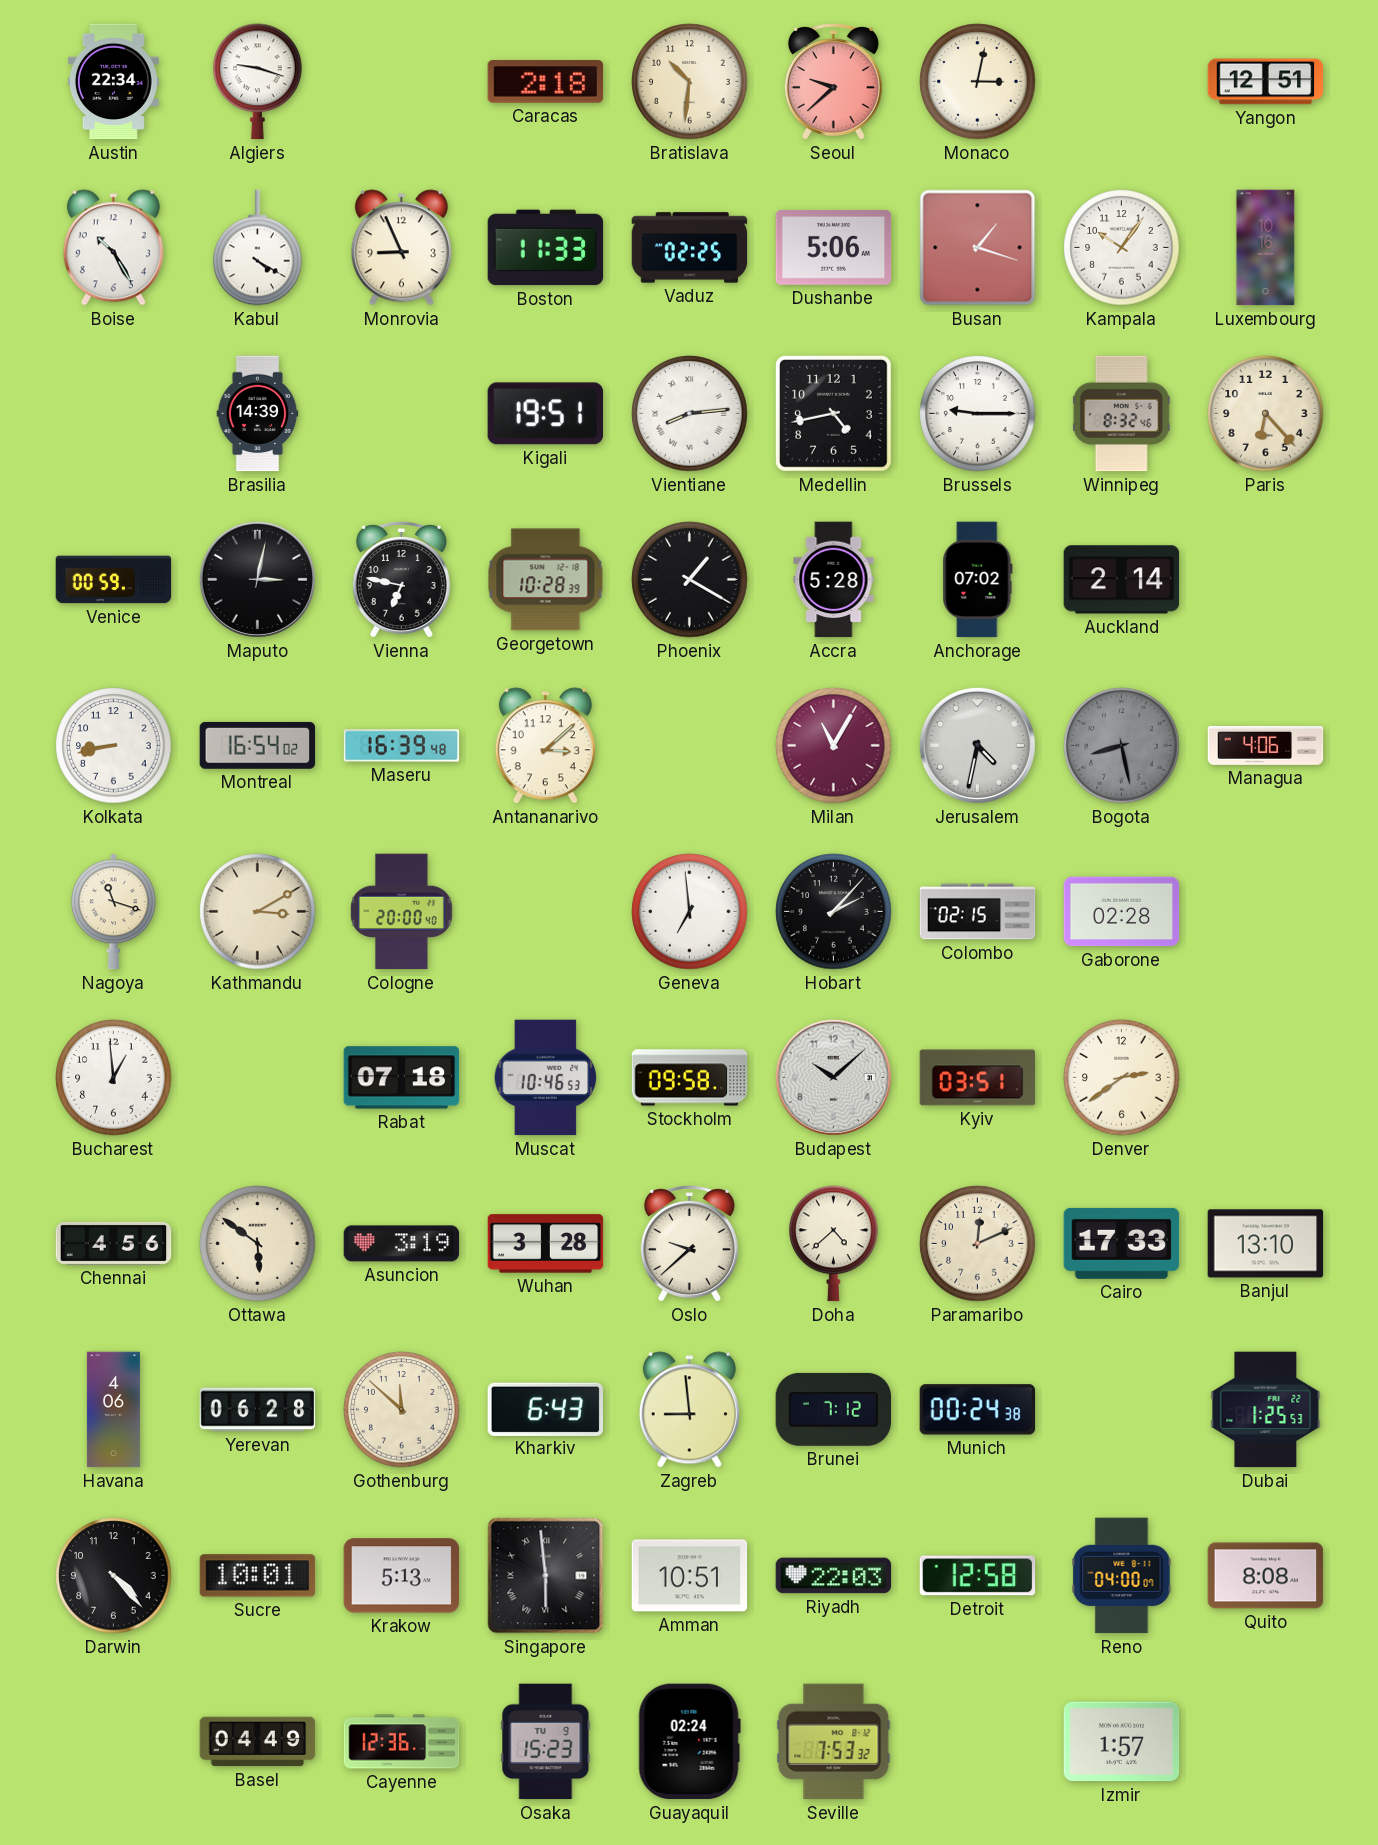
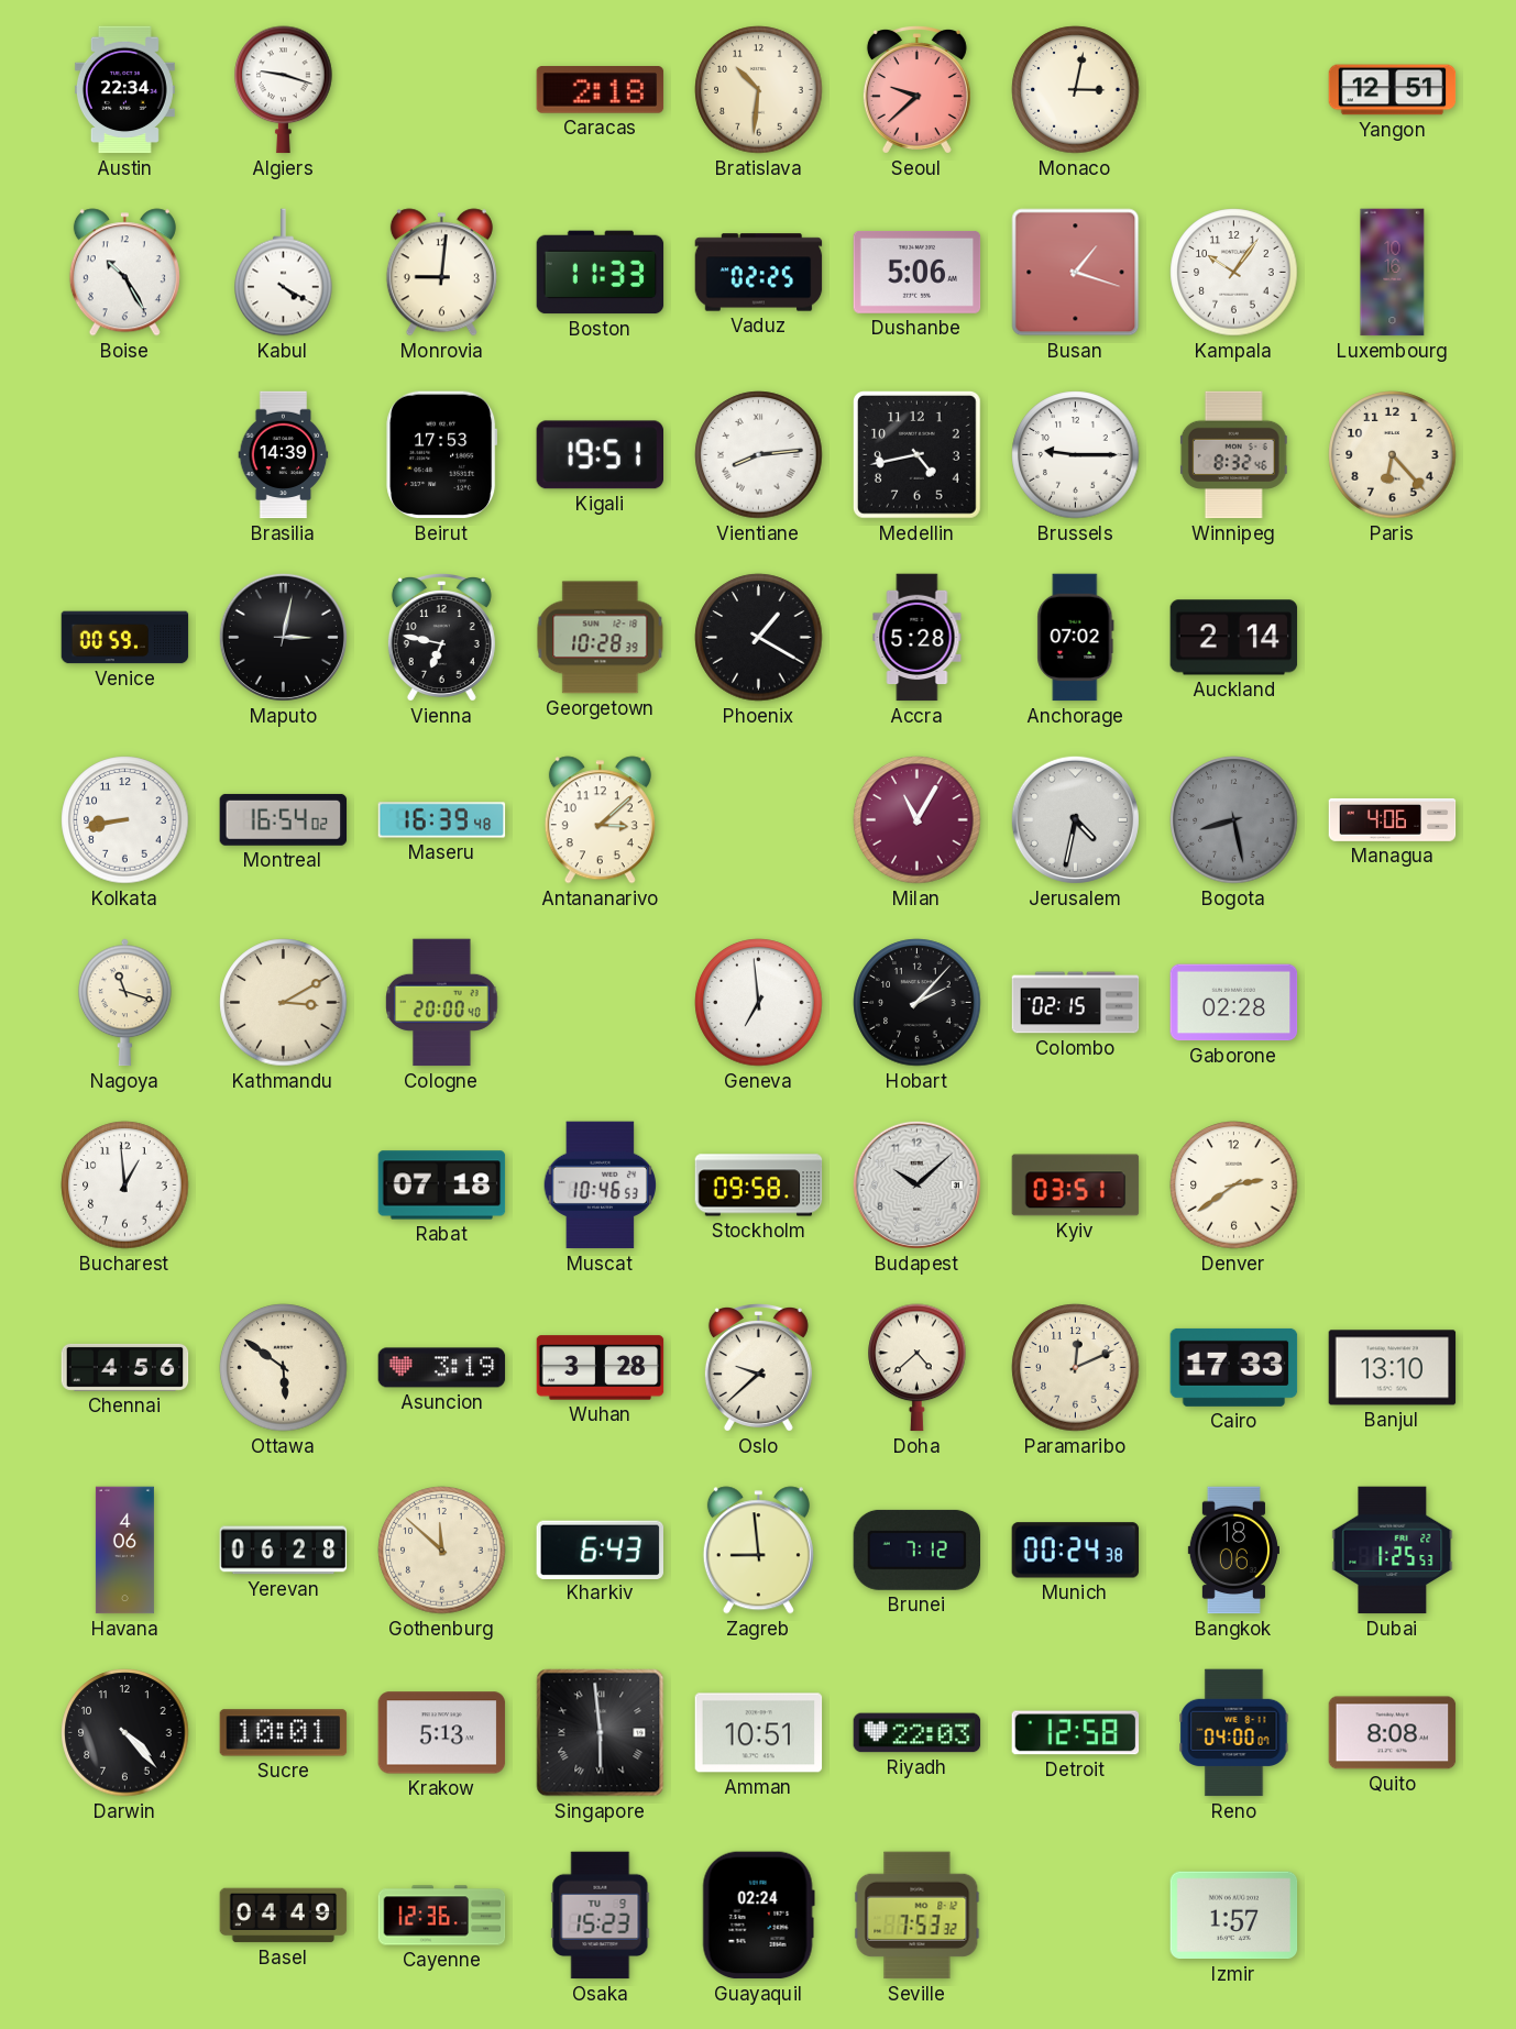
Monrovia: 8:56 -> 9:01
Beirut: none -> 17:53
Bangkok: none -> 18:06
